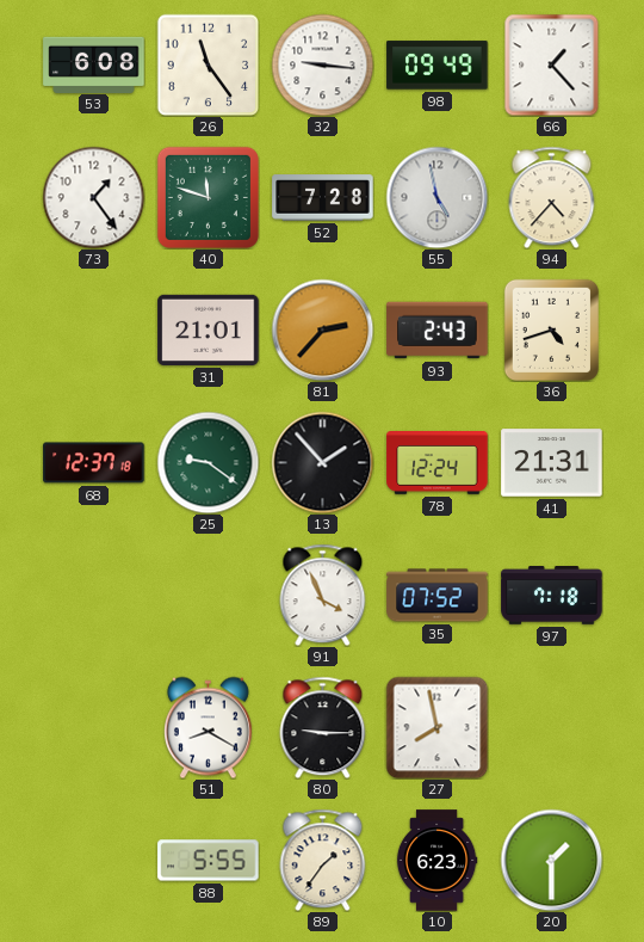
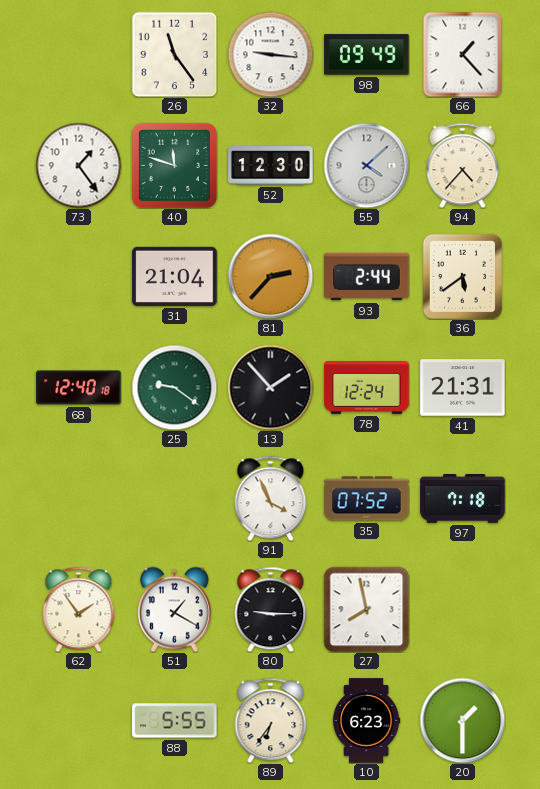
53: 6:08 -> none
52: 7:28 -> 12:30
55: 4:58 -> 4:08
31: 21:01 -> 21:04
93: 2:43 -> 2:44
36: 4:42 -> 5:39
68: 12:37 -> 12:40
62: none -> 1:54
51: 8:20 -> 1:20
89: 1:36 -> 6:36
